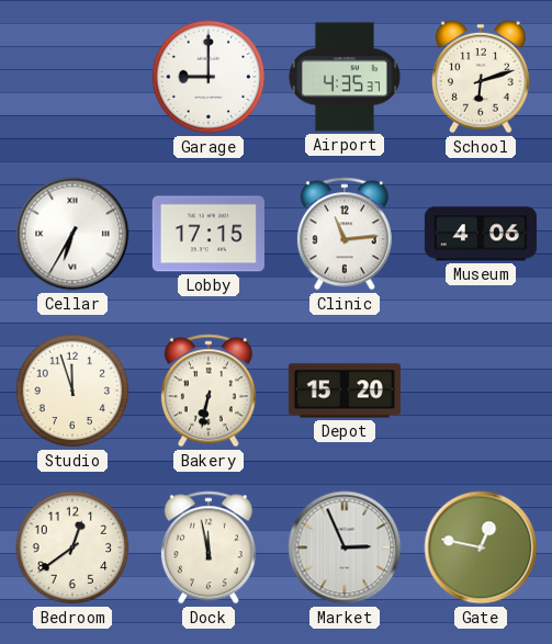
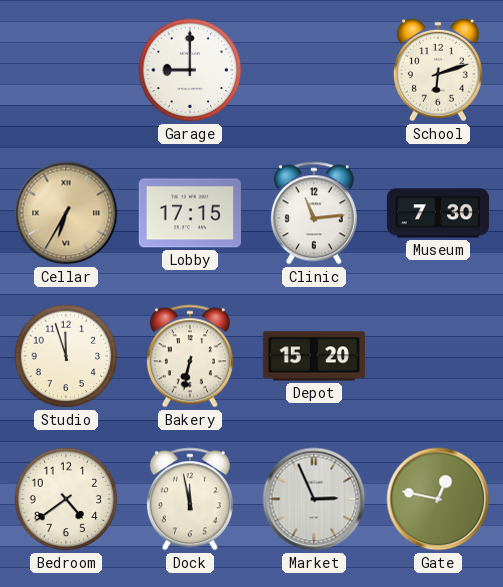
Airport: 4:35 -> none
Cellar dial: white -> champagne
Museum: 4:06 -> 7:30
Bedroom: 12:39 -> 4:39
